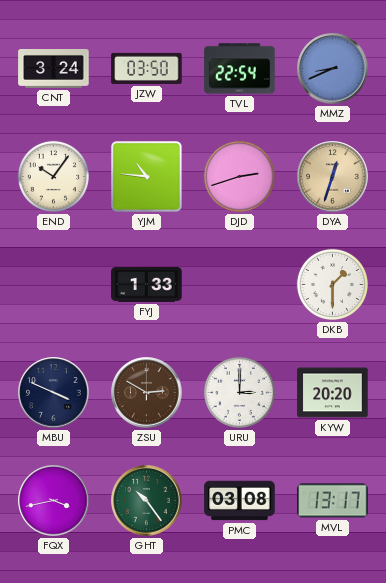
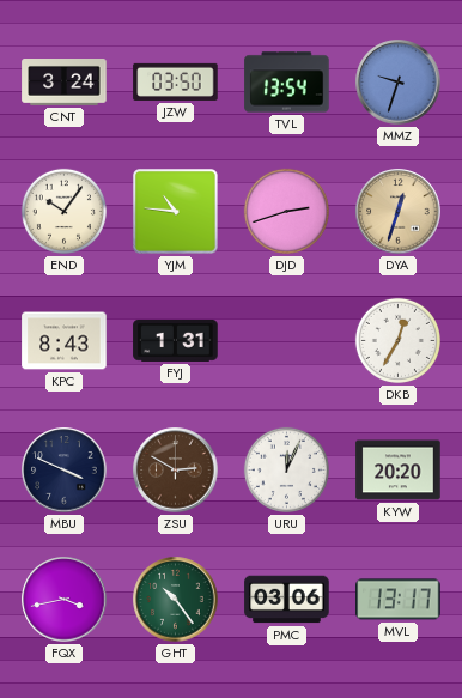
TVL: 22:54 -> 13:54
MMZ: 8:41 -> 9:33
KPC: none -> 8:43
FYJ: 1:33 -> 1:31
DKB: 1:30 -> 12:35
URU: 3:00 -> 12:04
PMC: 03:08 -> 03:06
